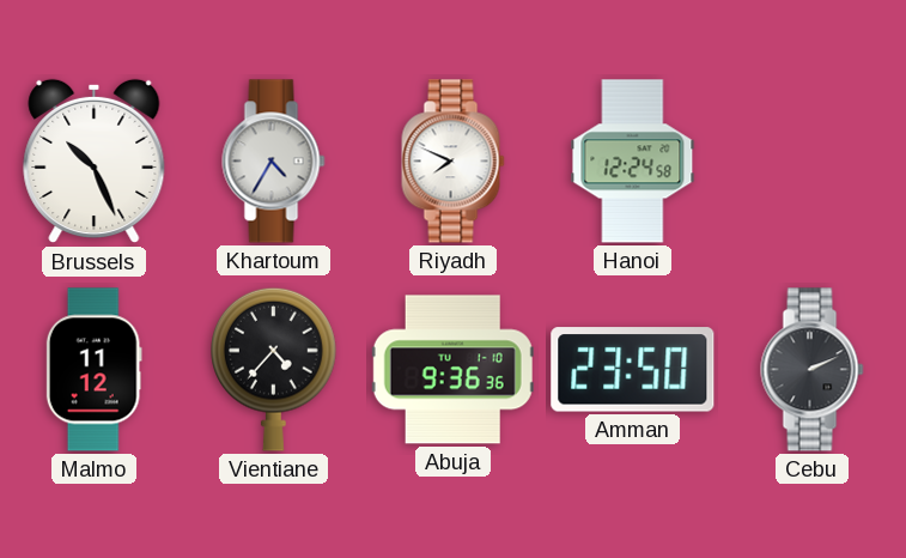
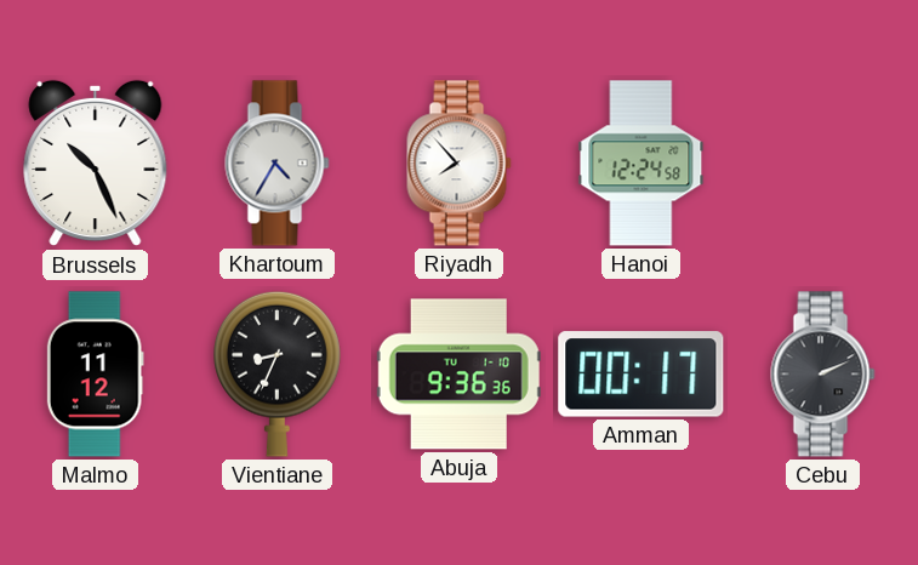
Riyadh: 7:49 -> 7:53
Vientiane: 4:37 -> 8:34
Amman: 23:50 -> 00:17
